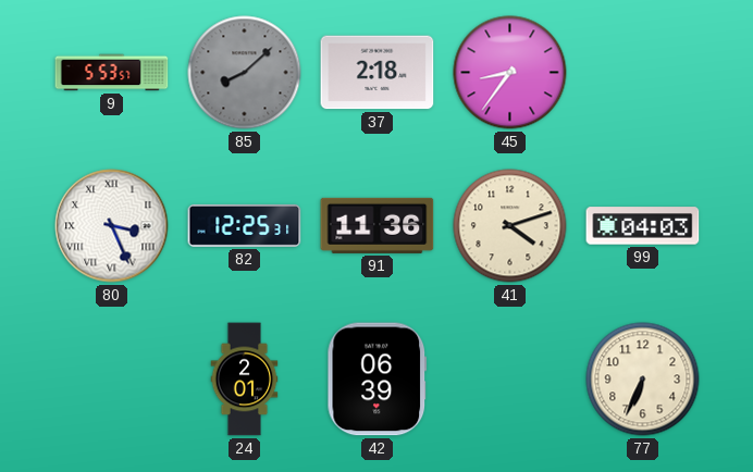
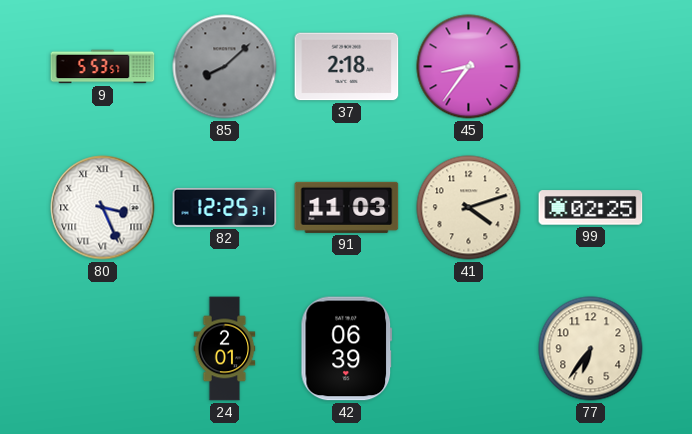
91: 11:36 -> 11:03
99: 04:03 -> 02:25
77: 6:34 -> 6:36
